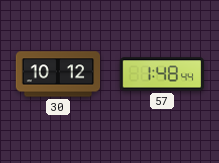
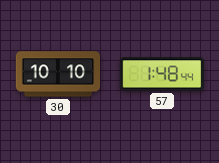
30: 10:12 -> 10:10
